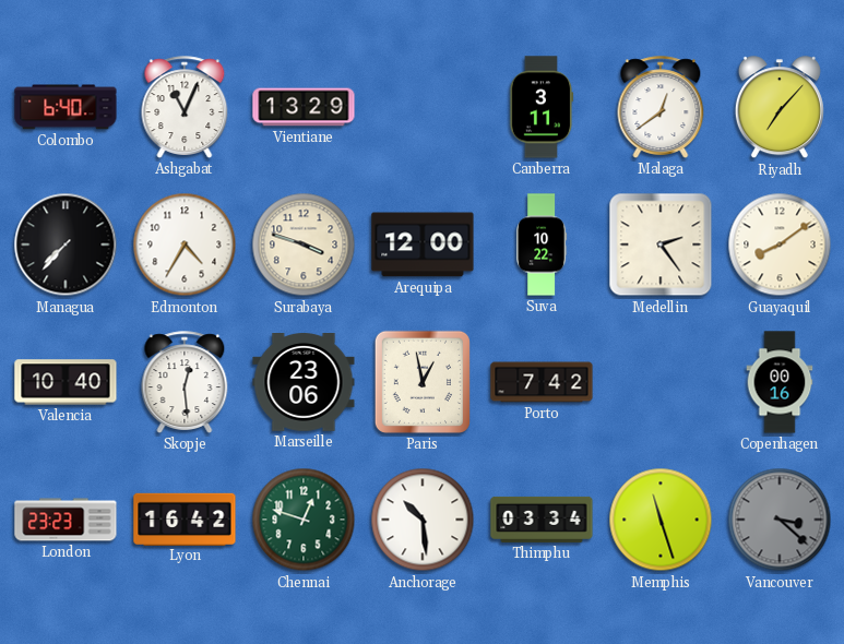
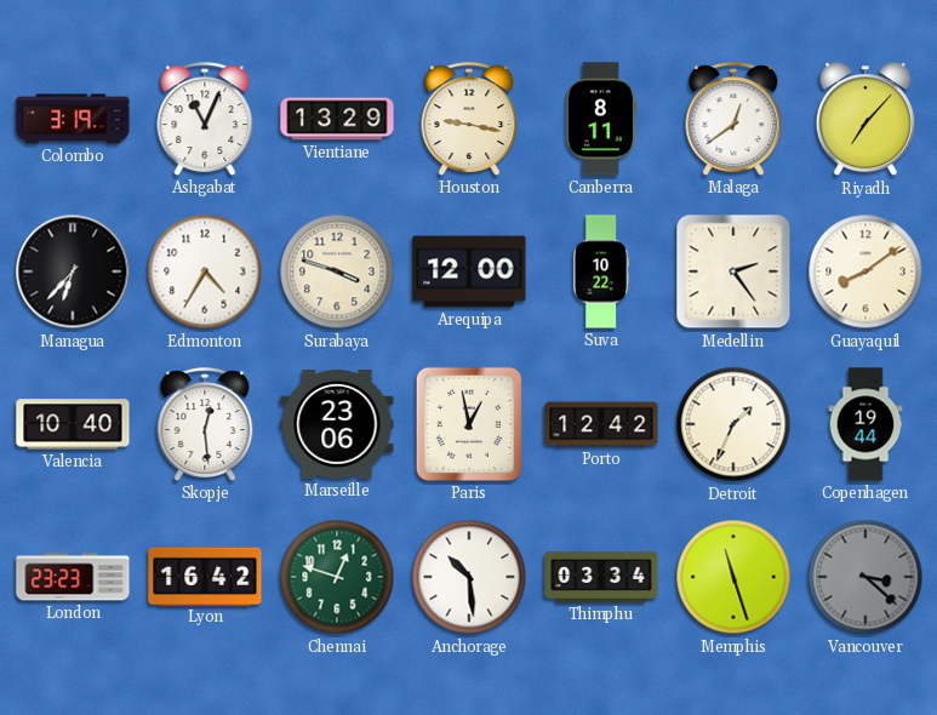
Colombo: 6:40 -> 3:19
Houston: none -> 9:17
Canberra: 3:11 -> 8:11
Managua: 7:37 -> 6:37
Porto: 7:42 -> 12:42
Detroit: none -> 1:34
Copenhagen: 00:16 -> 19:44
